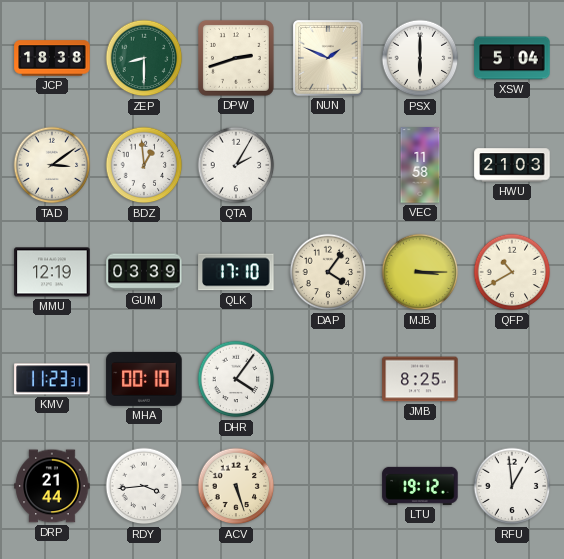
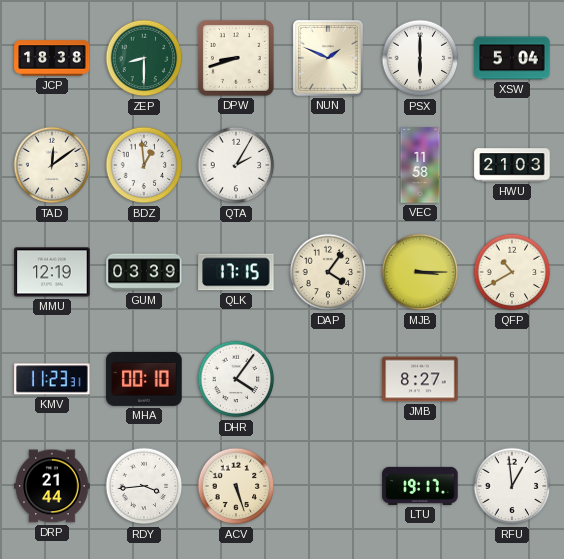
DPW: 2:42 -> 8:42
TAD: 3:09 -> 12:09
QLK: 17:10 -> 17:15
JMB: 8:25 -> 8:27
LTU: 19:12 -> 19:17
